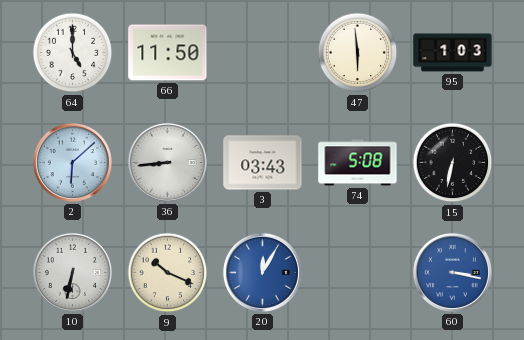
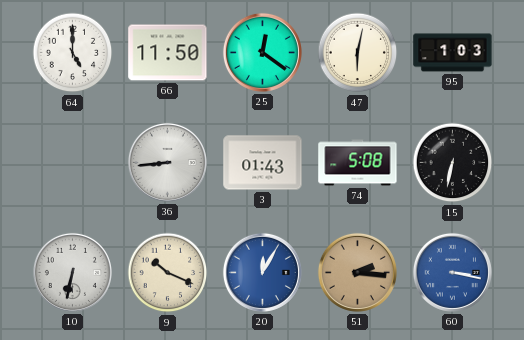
25: none -> 12:21
47: 5:59 -> 6:02
2: 6:08 -> none
3: 03:43 -> 01:43
51: none -> 2:16
